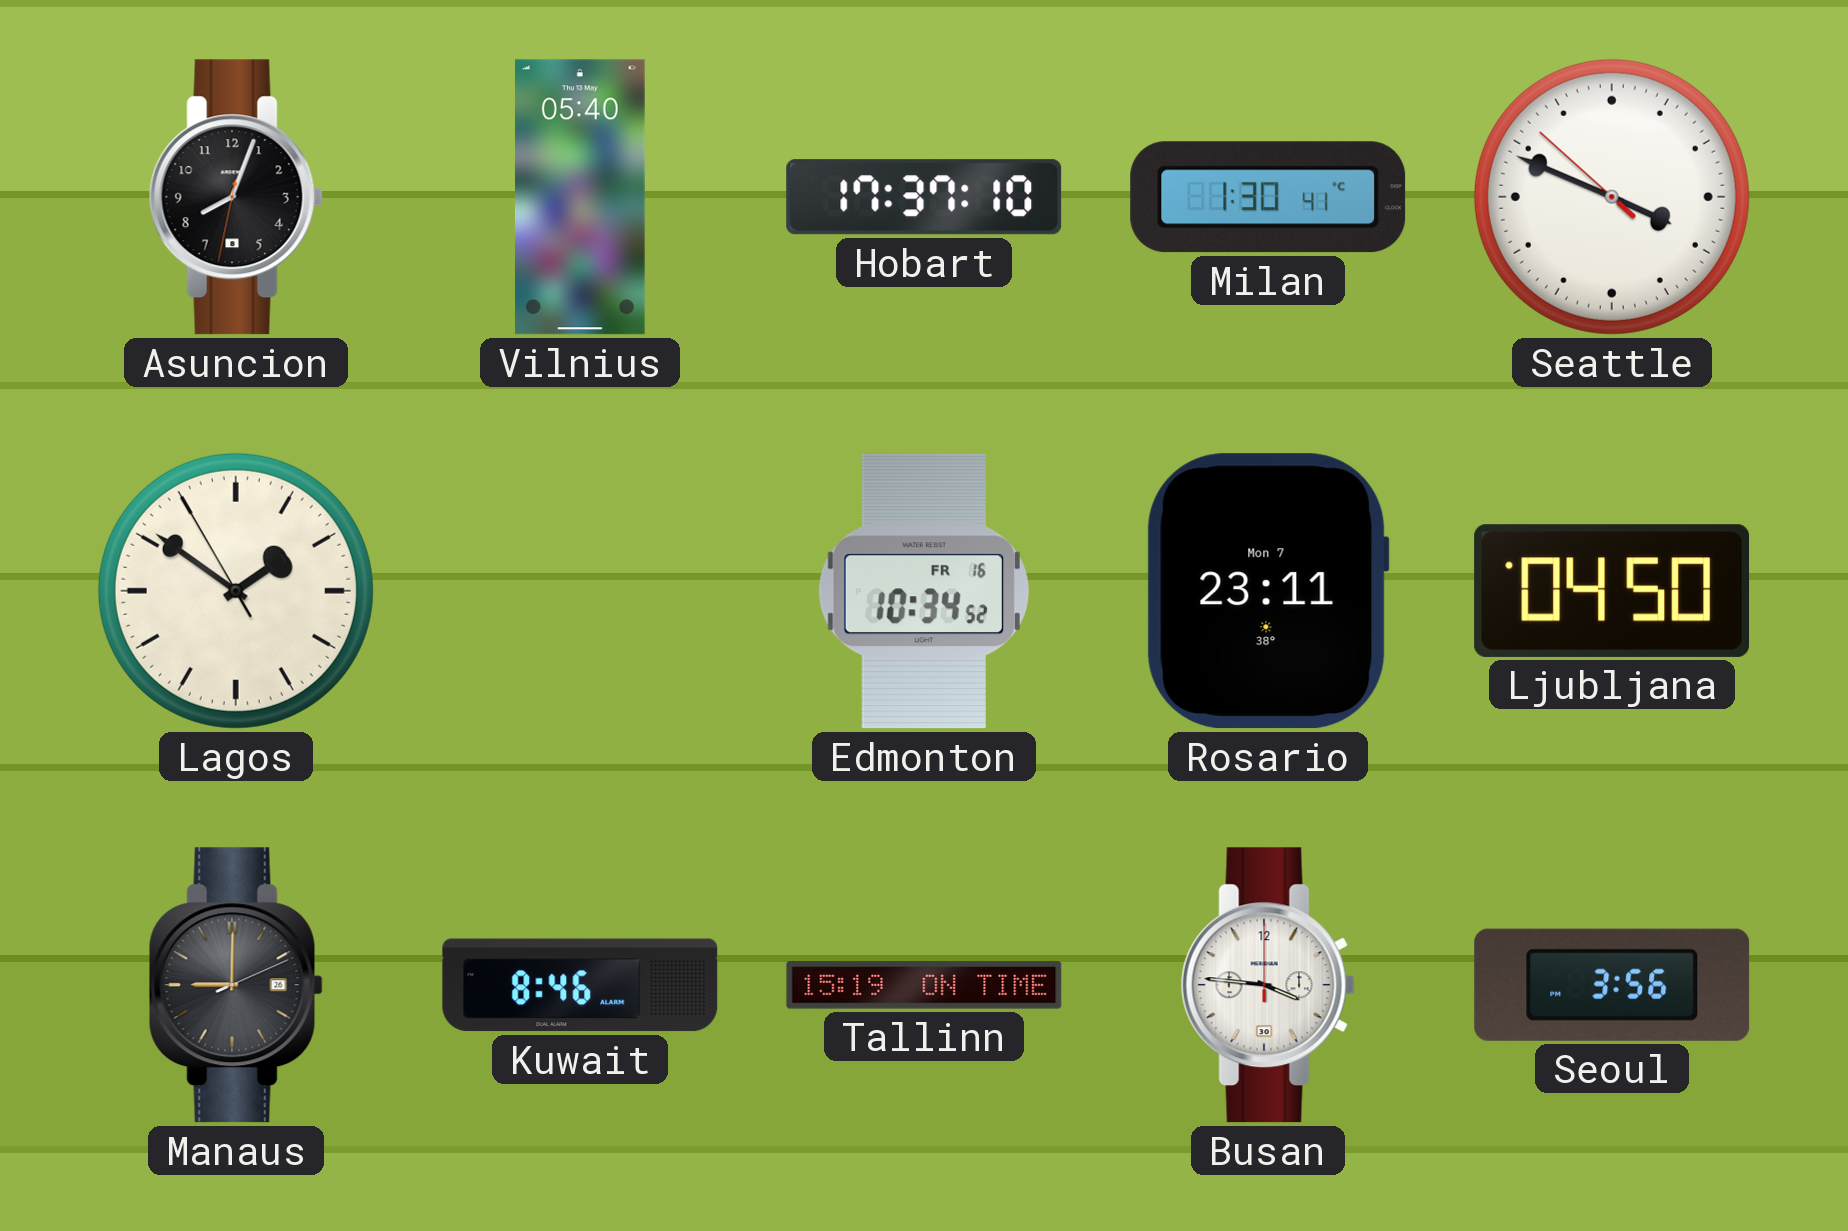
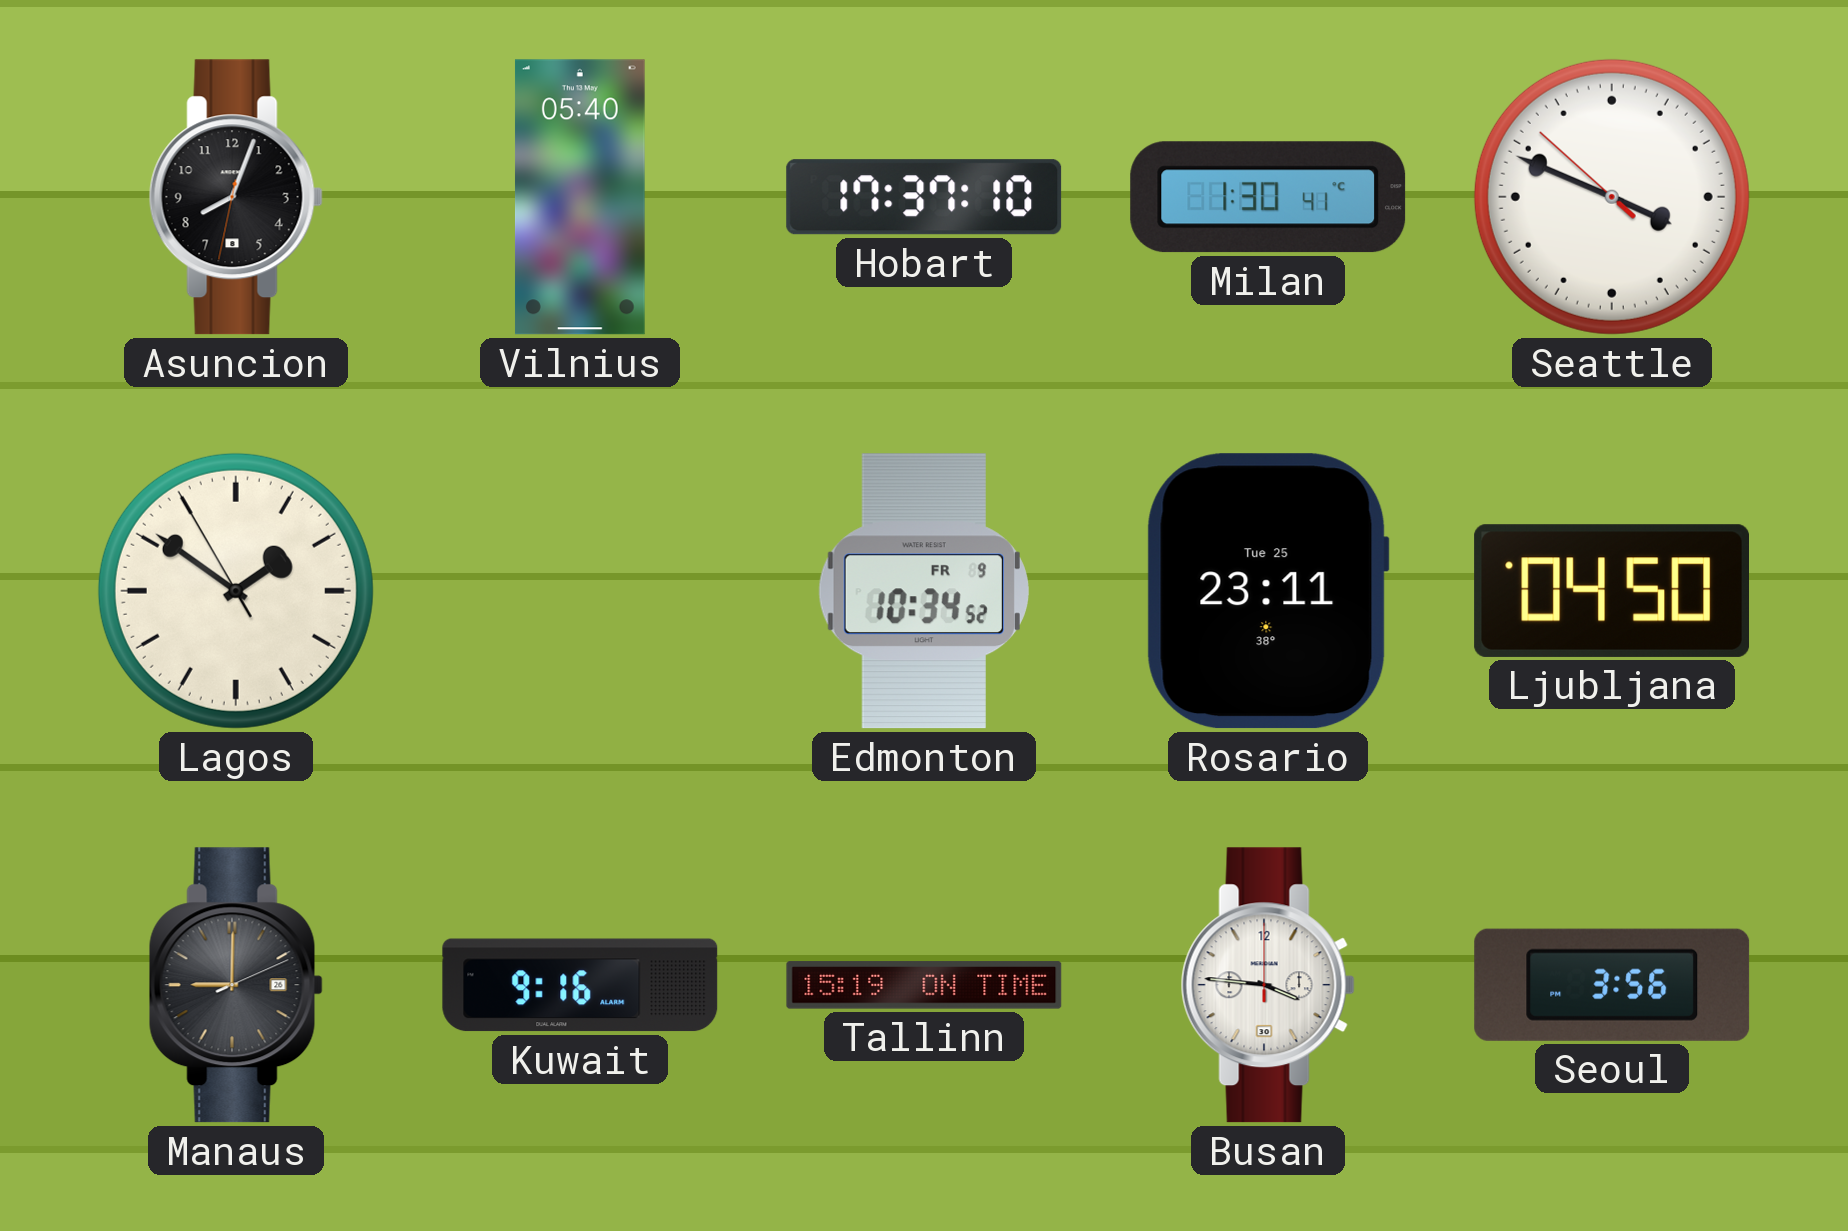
Edmonton date: FR 16 -> FR 9
Rosario date: Mon 7 -> Tue 25
Kuwait: 8:46 -> 9:16
